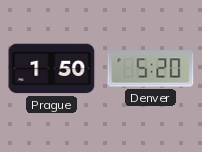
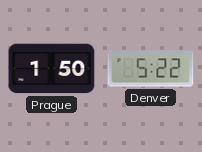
Denver: 5:20 -> 5:22
